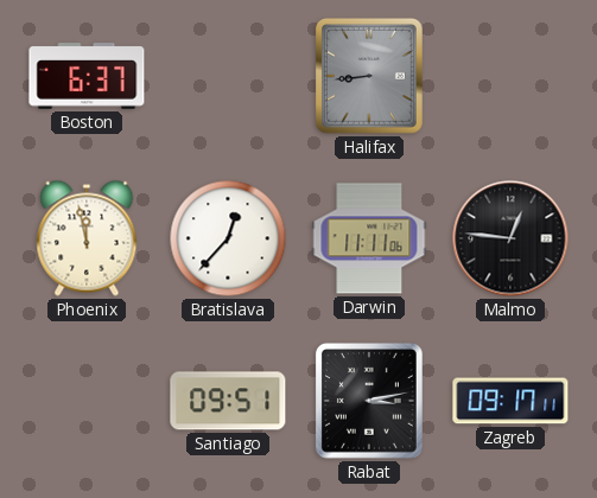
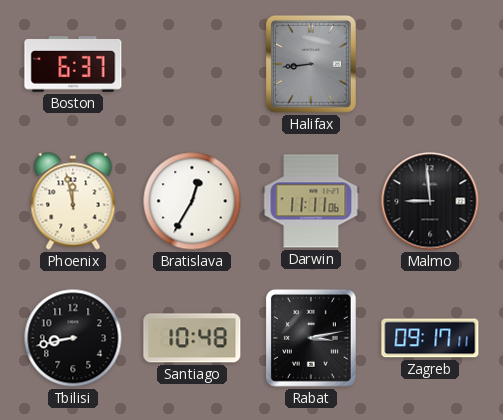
Bratislava: 12:37 -> 12:35
Malmo: 12:46 -> 8:59
Tbilisi: none -> 8:43
Santiago: 09:51 -> 10:48
